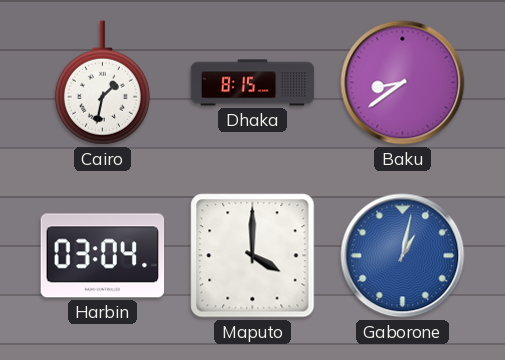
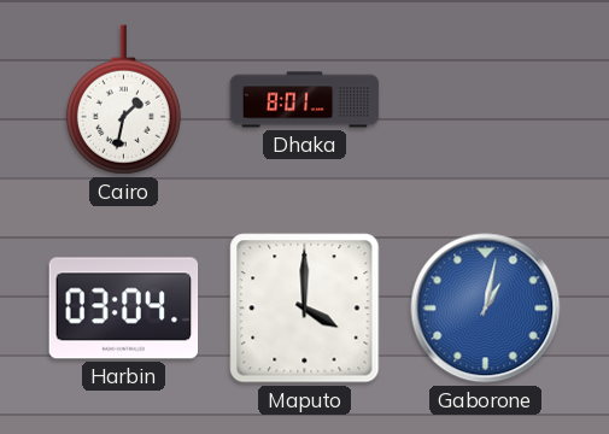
Dhaka: 8:15 -> 8:01
Baku: 8:39 -> none
